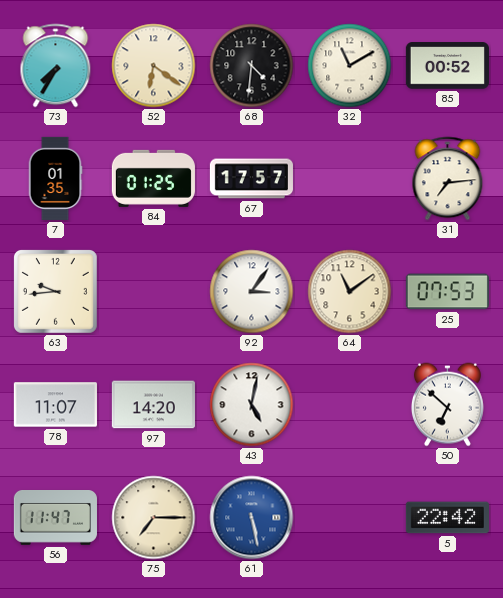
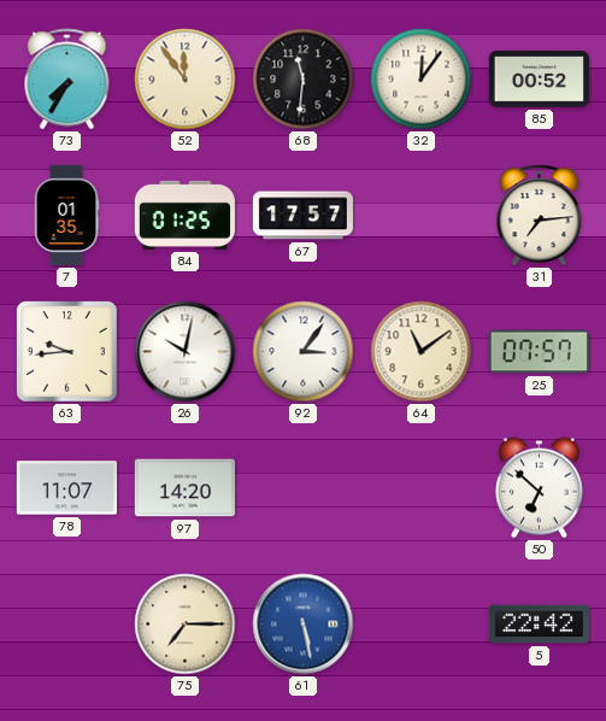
52: 6:21 -> 11:54
68: 4:31 -> 11:31
32: 11:10 -> 12:06
26: none -> 10:02
25: 07:53 -> 07:57
43: 5:02 -> none
56: 11:47 -> none
